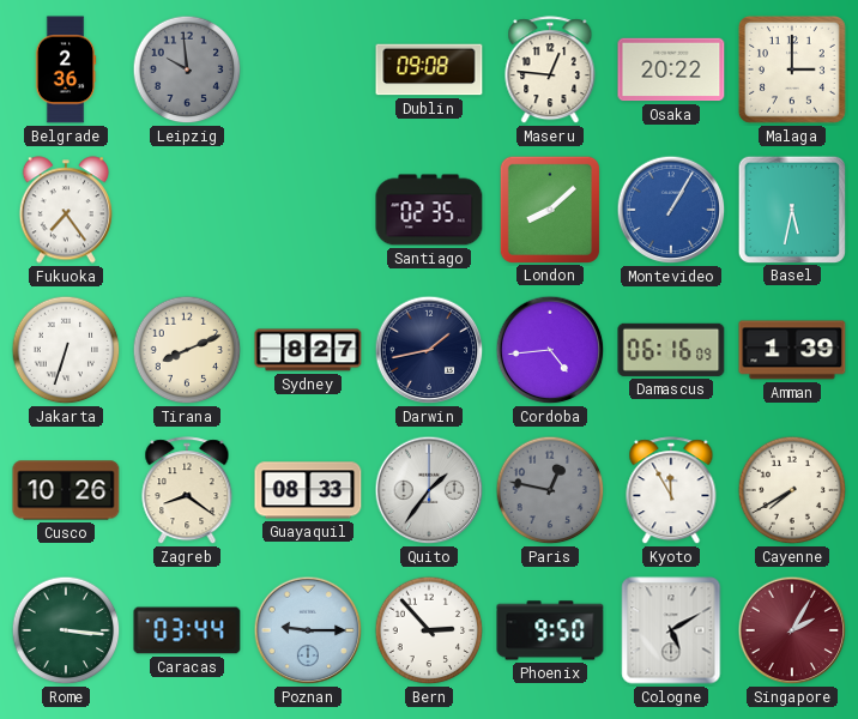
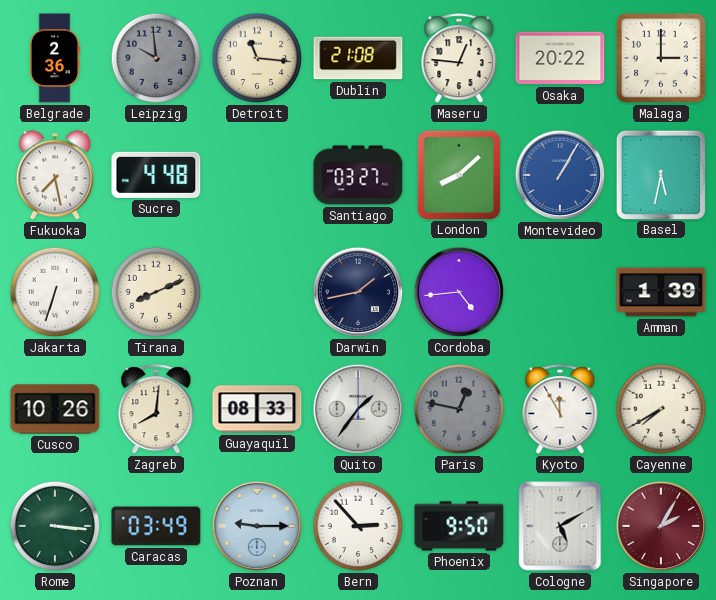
Detroit: none -> 11:16
Dublin: 09:08 -> 21:08
Fukuoka: 7:24 -> 7:28
Sucre: none -> 4:48
Santiago: 02:35 -> 03:27
Sydney: 8:27 -> none
Damascus: 06:16 -> none
Zagreb: 8:21 -> 8:01
Caracas: 03:44 -> 03:49
